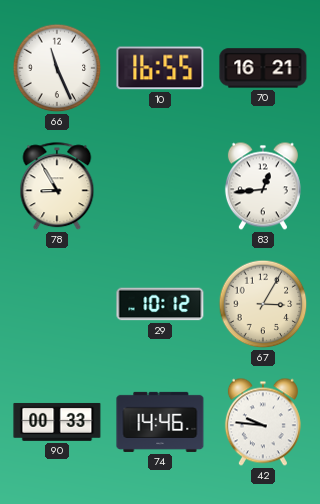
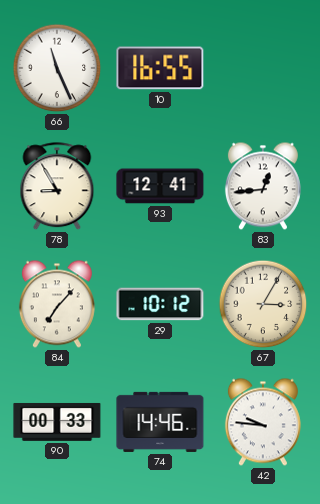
70: 16:21 -> none
93: none -> 12:41
84: none -> 7:07
